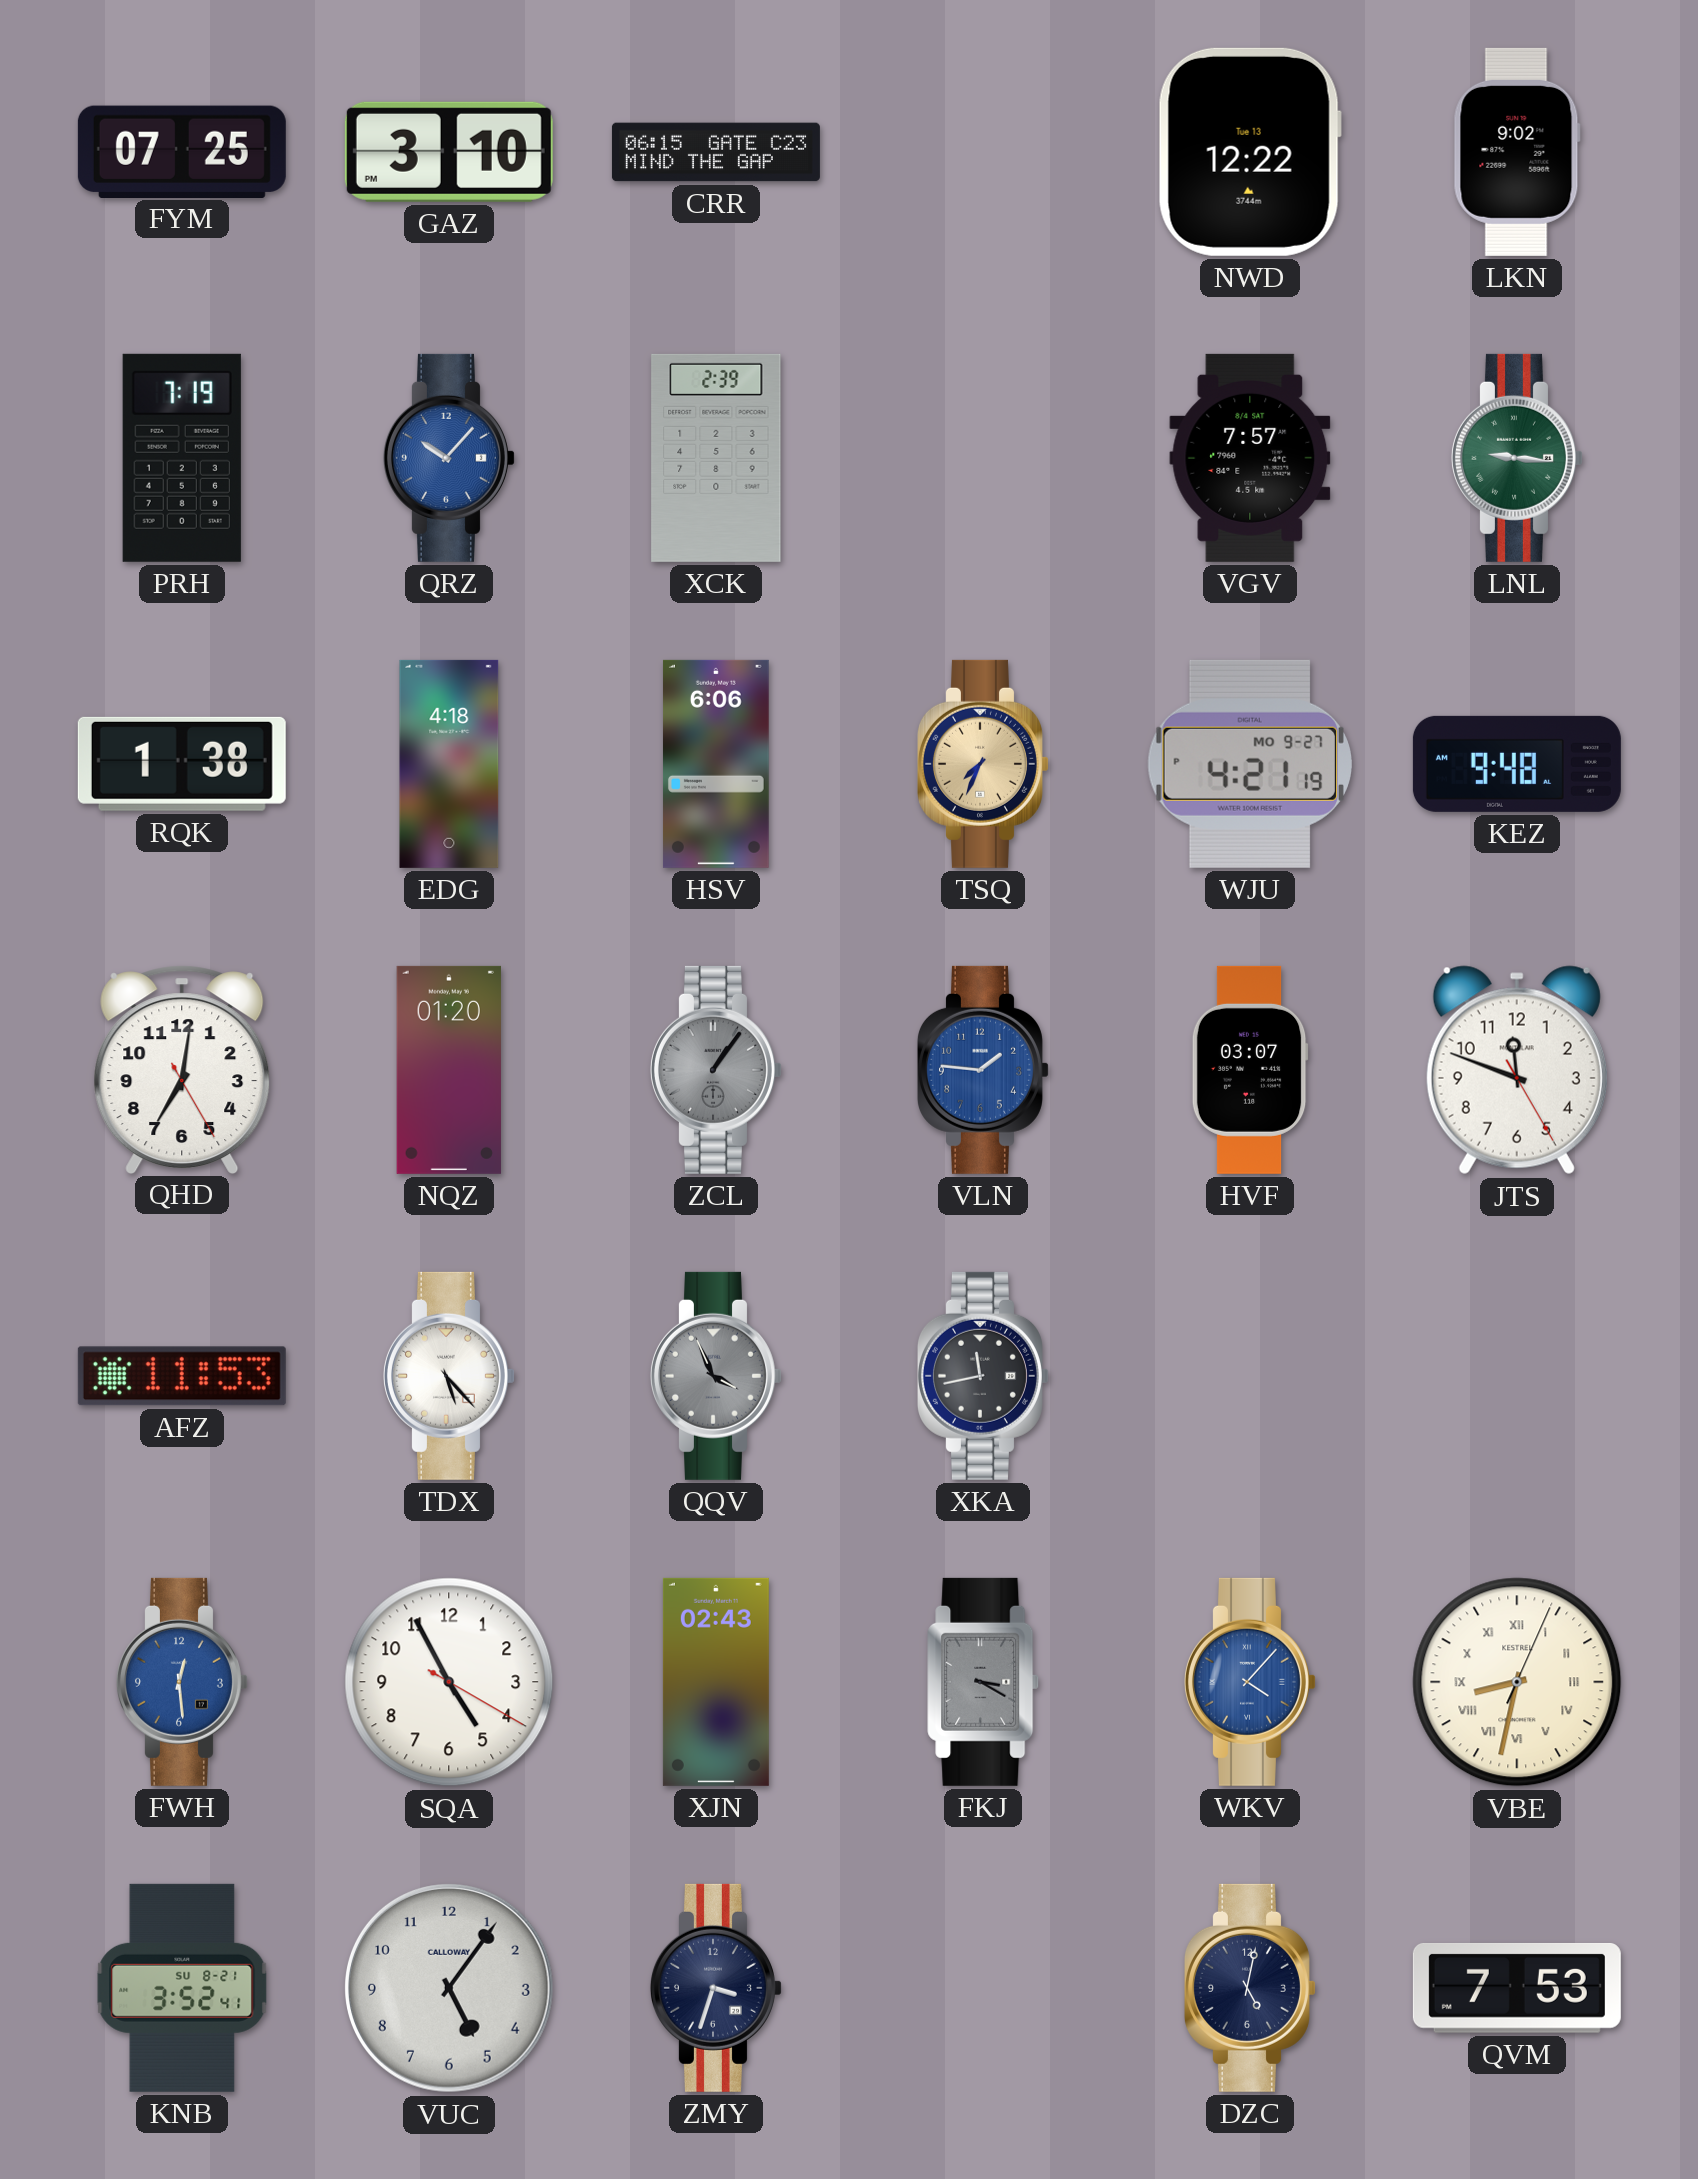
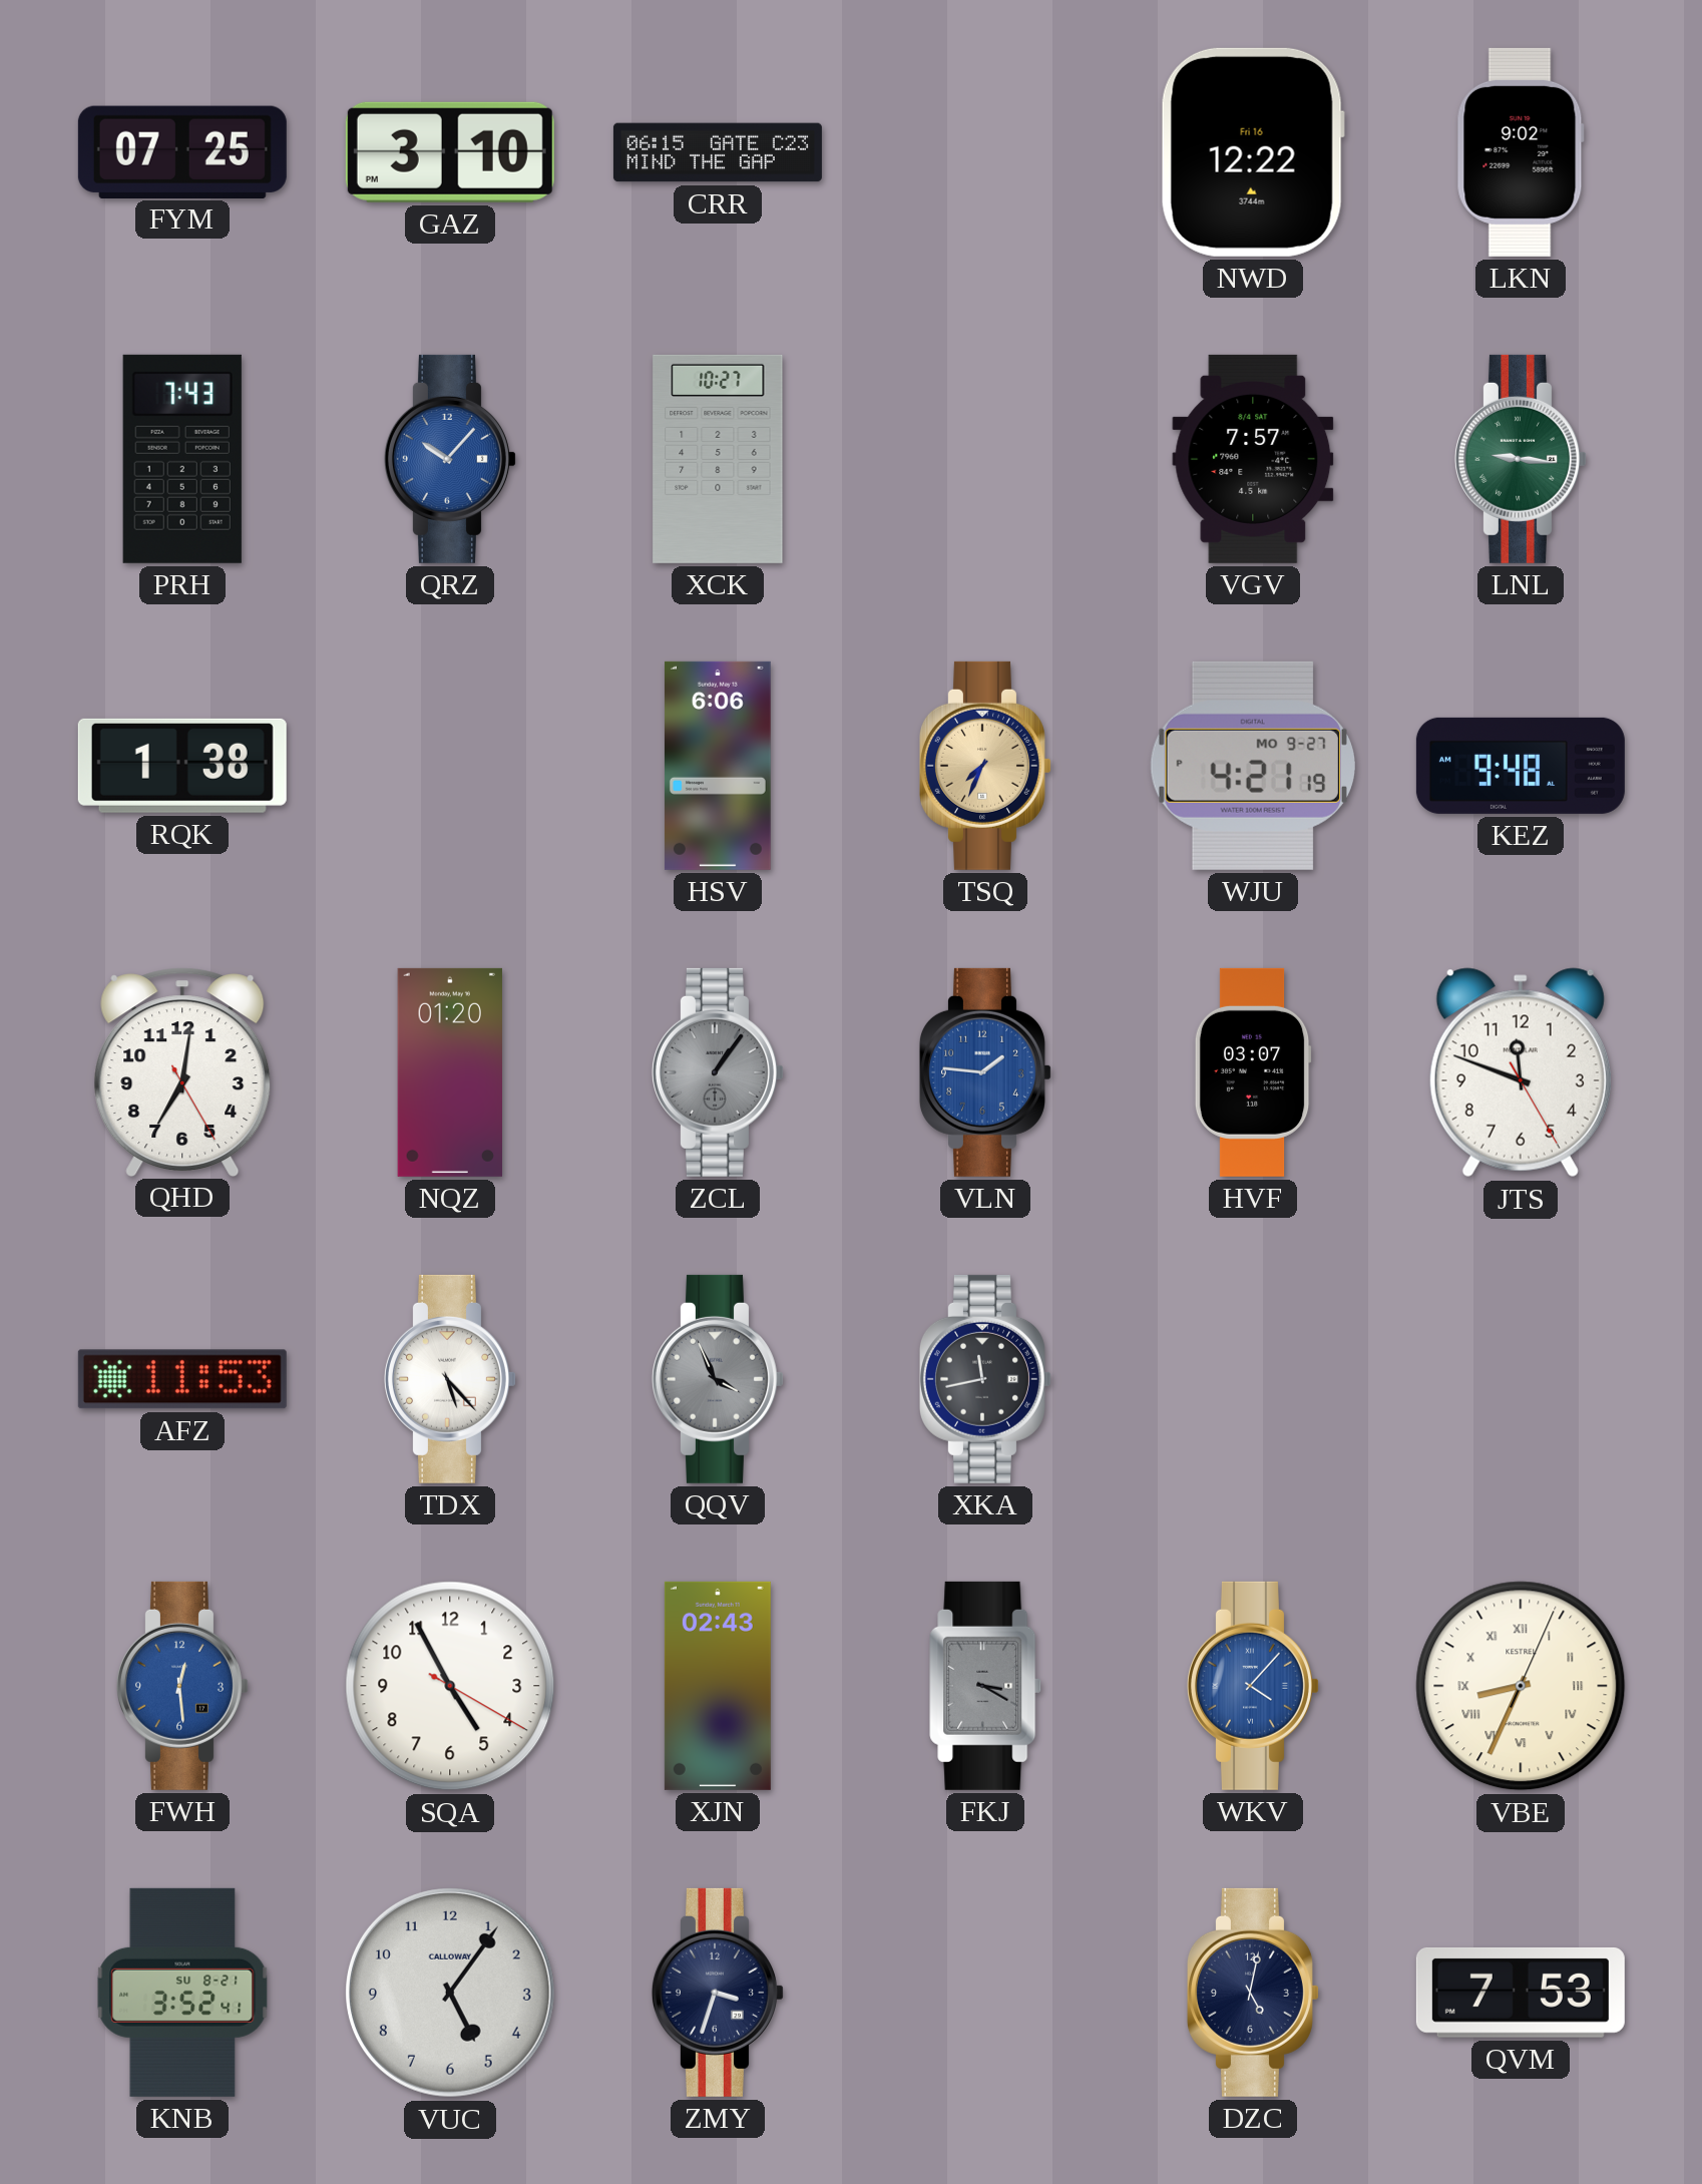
NWD date: Tue 13 -> Fri 16
PRH: 7:19 -> 7:43
XCK: 2:39 -> 10:27
EDG: 4:18 -> none
VBE: 8:32 -> 8:34
